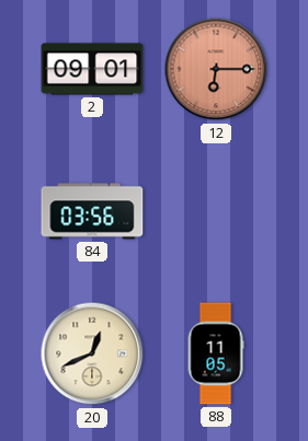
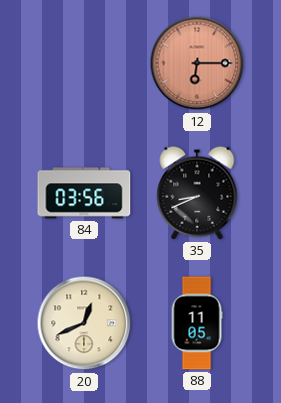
2: 09:01 -> none
35: none -> 8:41
